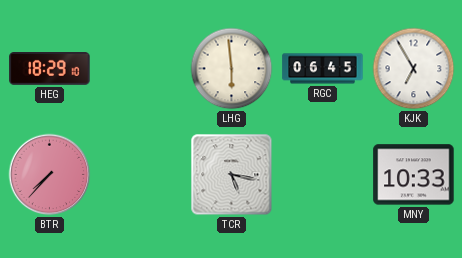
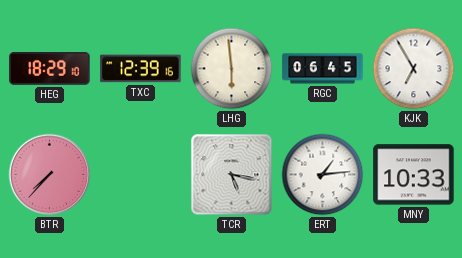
TXC: none -> 12:39
ERT: none -> 1:14
